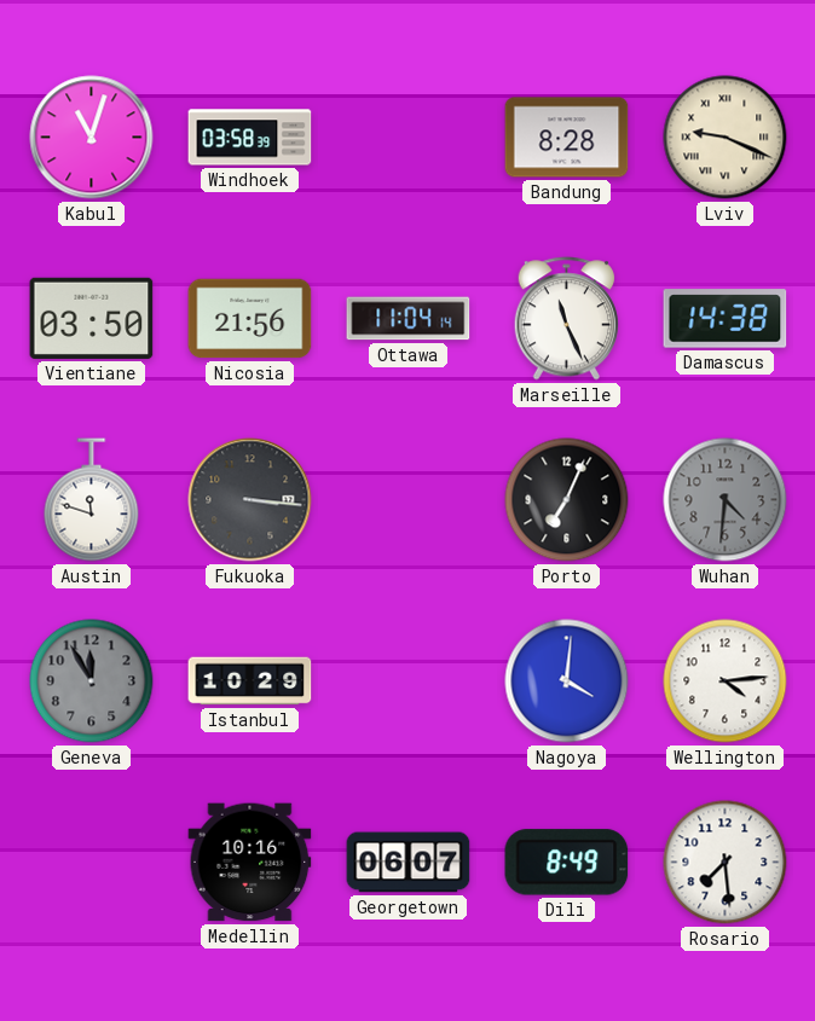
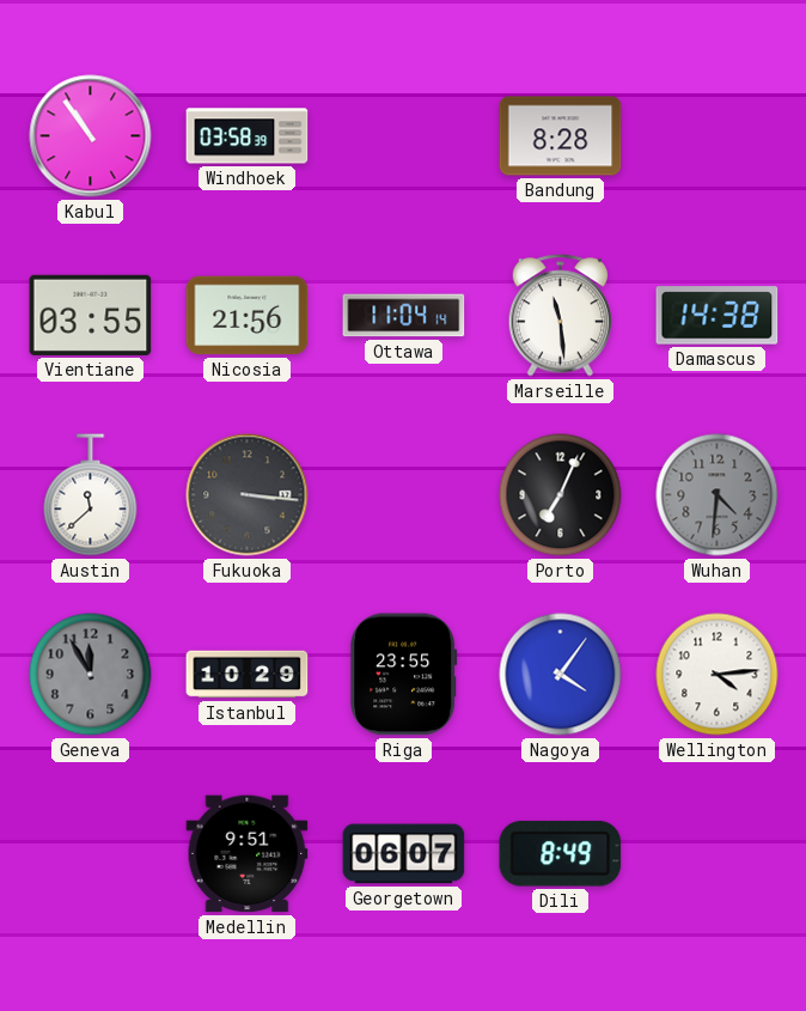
Kabul: 11:03 -> 10:54
Lviv: 9:19 -> none
Vientiane: 03:50 -> 03:55
Marseille: 11:26 -> 11:29
Austin: 11:48 -> 11:38
Riga: none -> 23:55
Nagoya: 4:01 -> 4:06
Medellin: 10:16 -> 9:51
Rosario: 7:29 -> none
